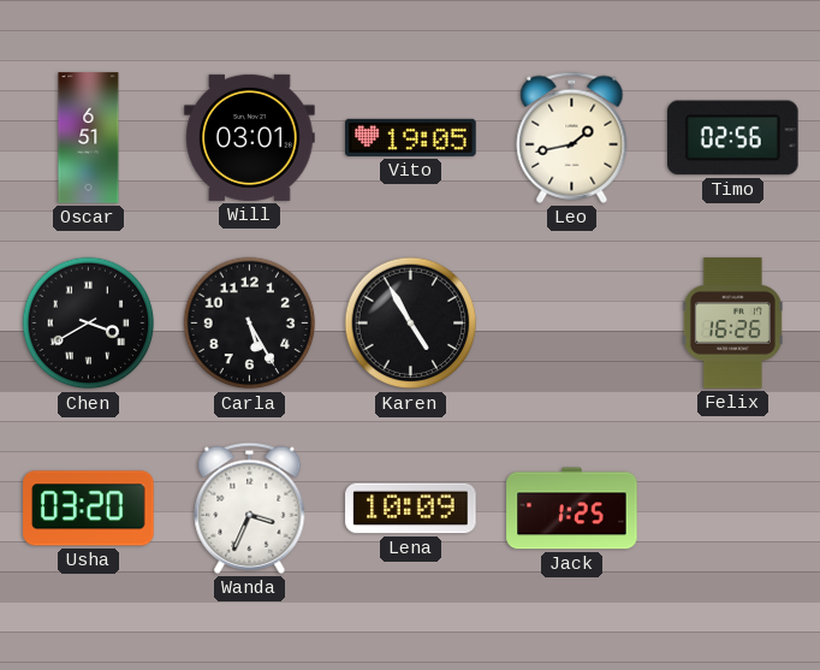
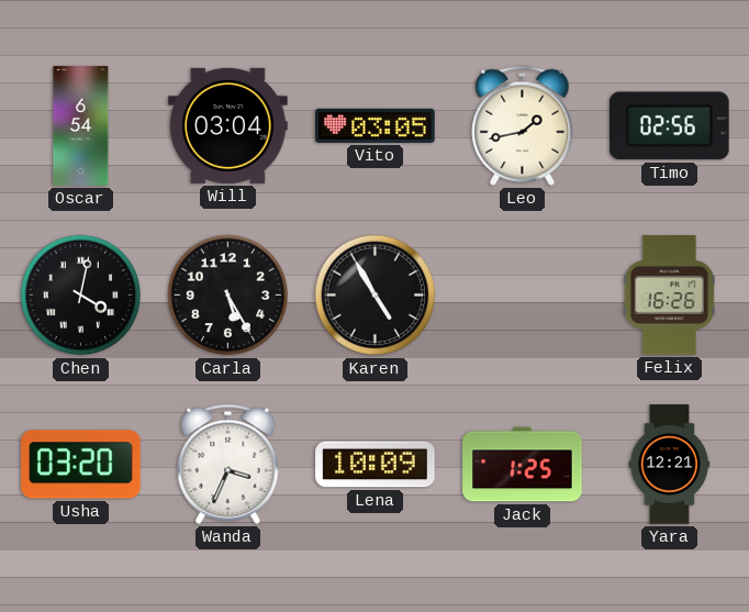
Oscar: 6:51 -> 6:54
Will: 03:01 -> 03:04
Vito: 19:05 -> 03:05
Chen: 3:40 -> 4:02
Yara: none -> 12:21
